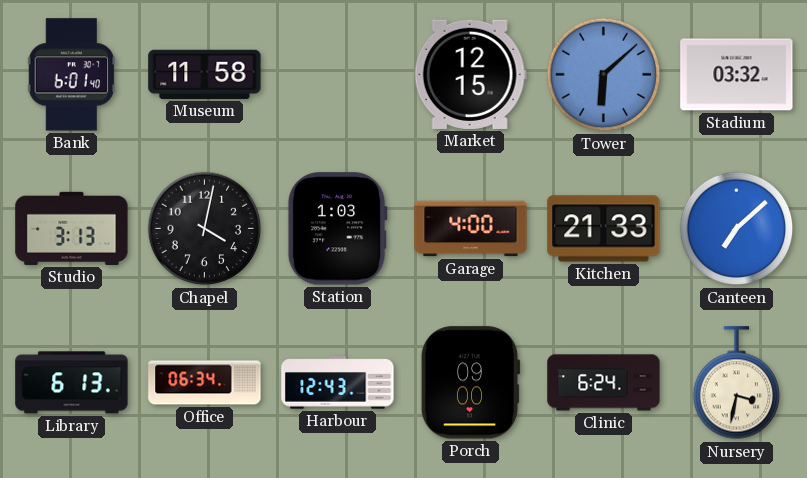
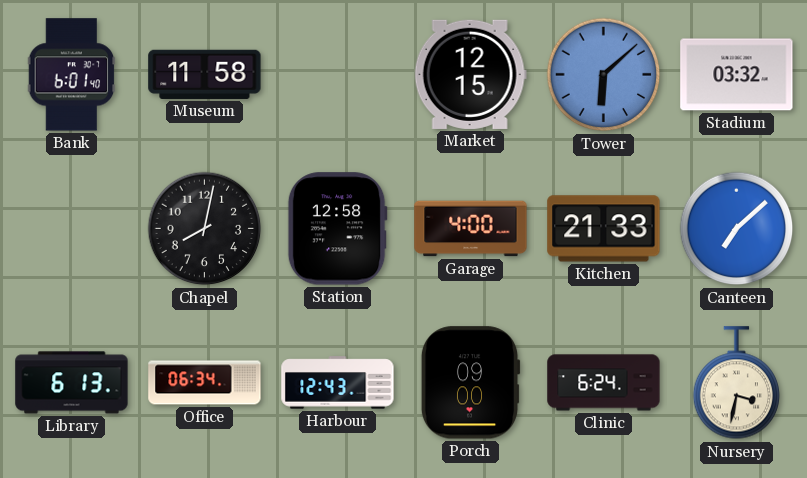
Studio: 3:13 -> none
Chapel: 4:02 -> 8:02
Station: 1:03 -> 12:58
